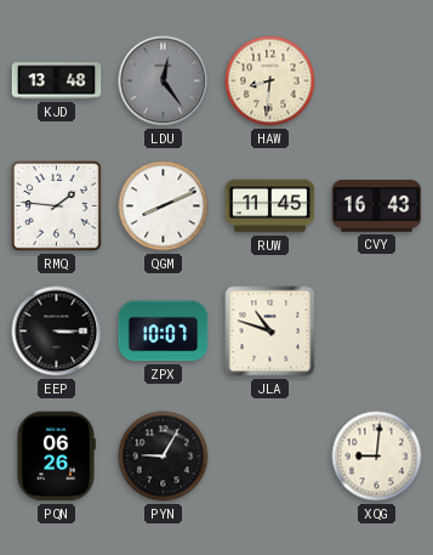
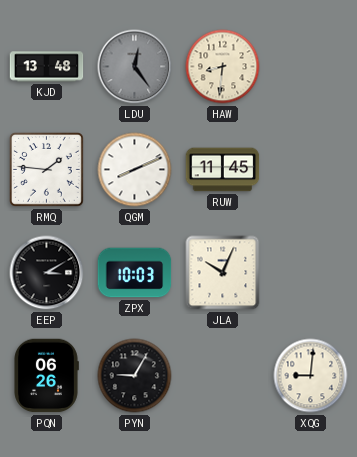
CVY: 16:43 -> none
EEP: 3:15 -> 3:10
ZPX: 10:07 -> 10:03
JLA: 10:48 -> 10:04
